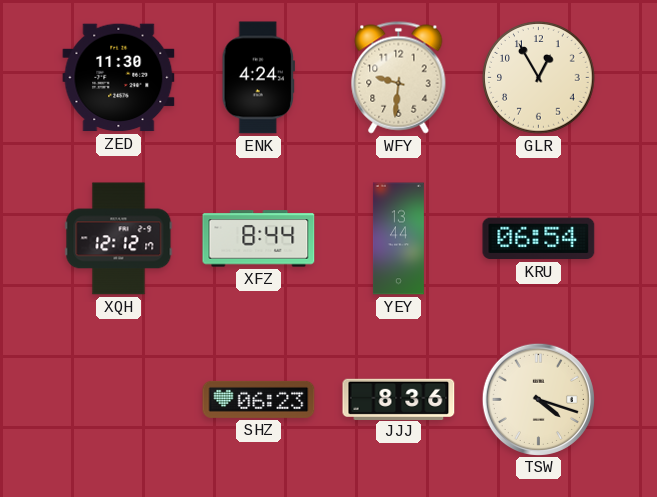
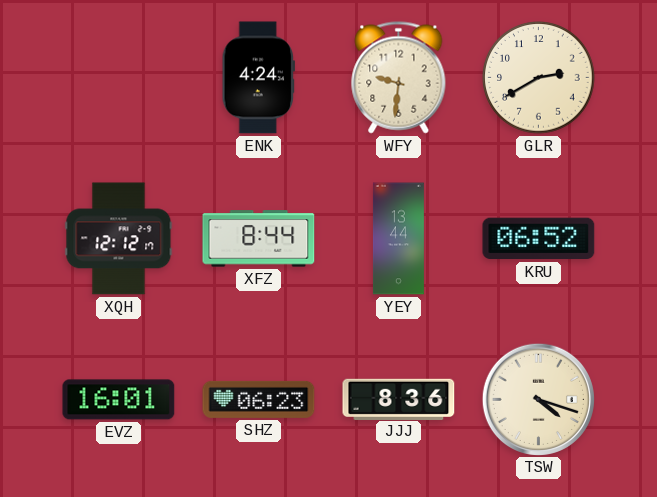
ZED: 11:30 -> none
GLR: 12:55 -> 2:40
KRU: 06:54 -> 06:52
EVZ: none -> 16:01
